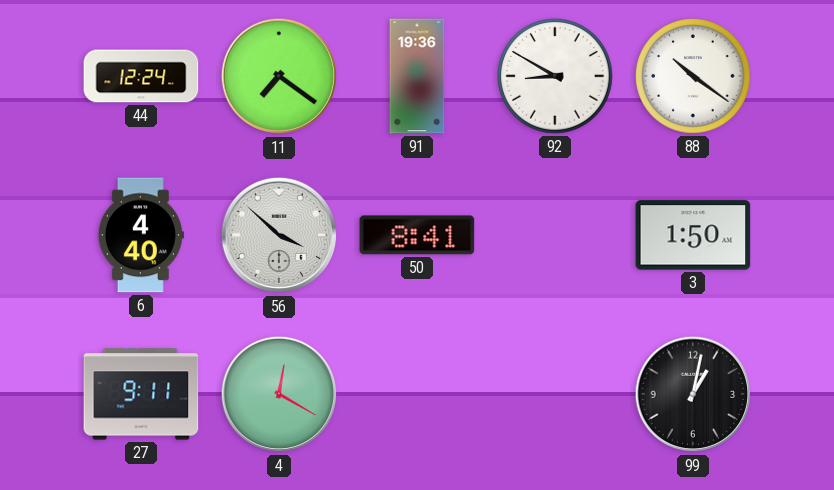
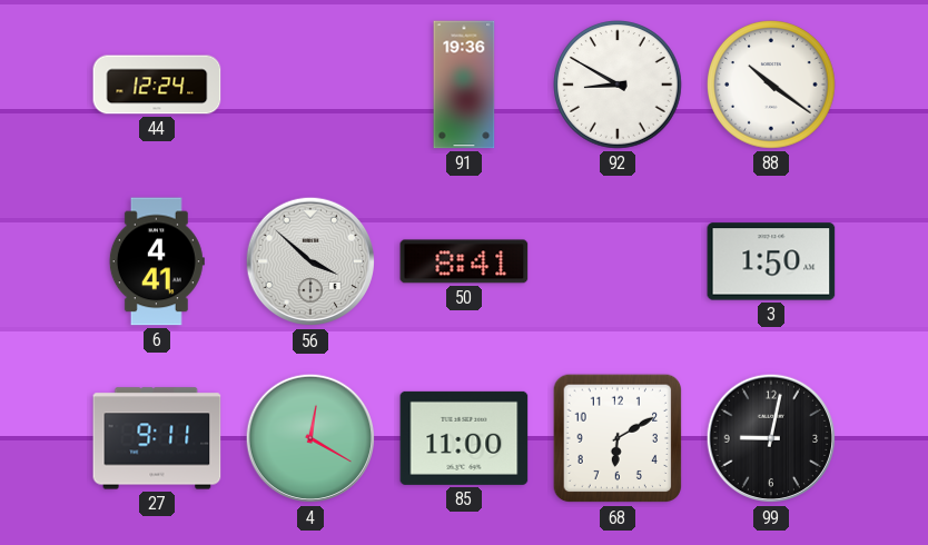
11: 7:21 -> none
6: 4:40 -> 4:41
85: none -> 11:00
68: none -> 6:10
99: 1:02 -> 9:02
